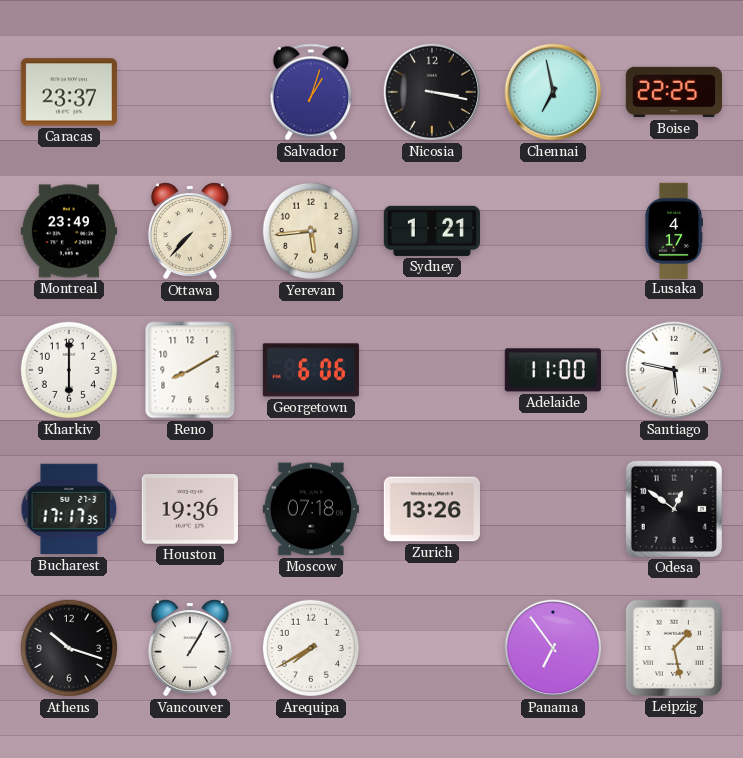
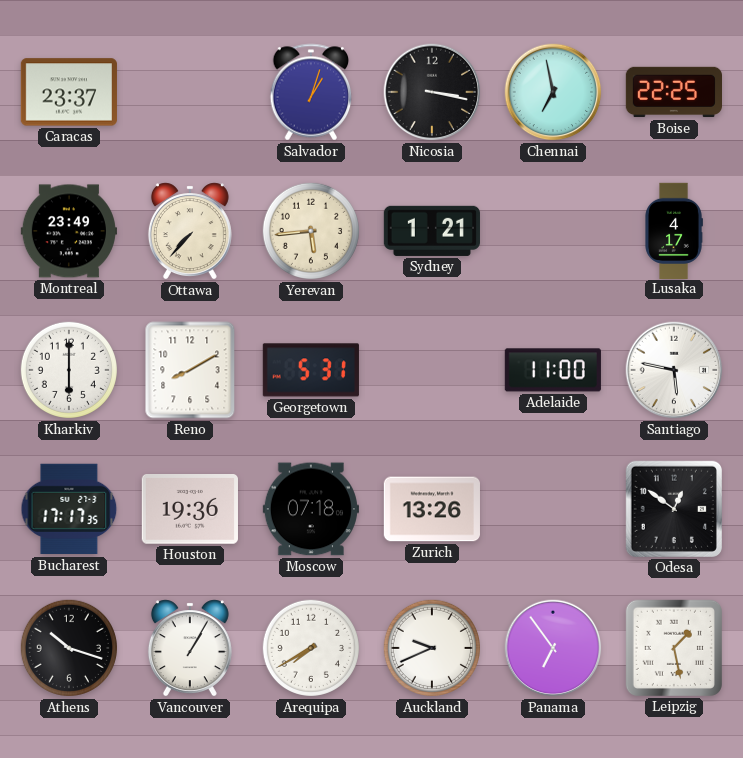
Georgetown: 6:06 -> 5:31
Auckland: none -> 9:41
